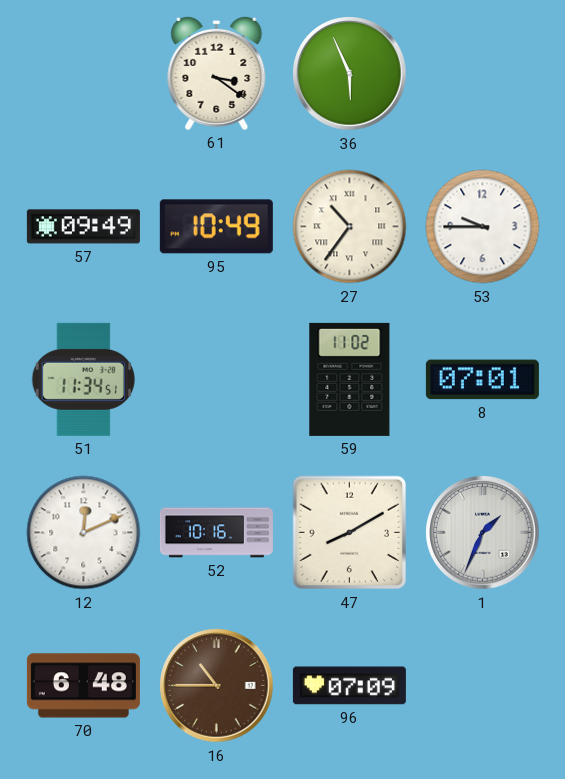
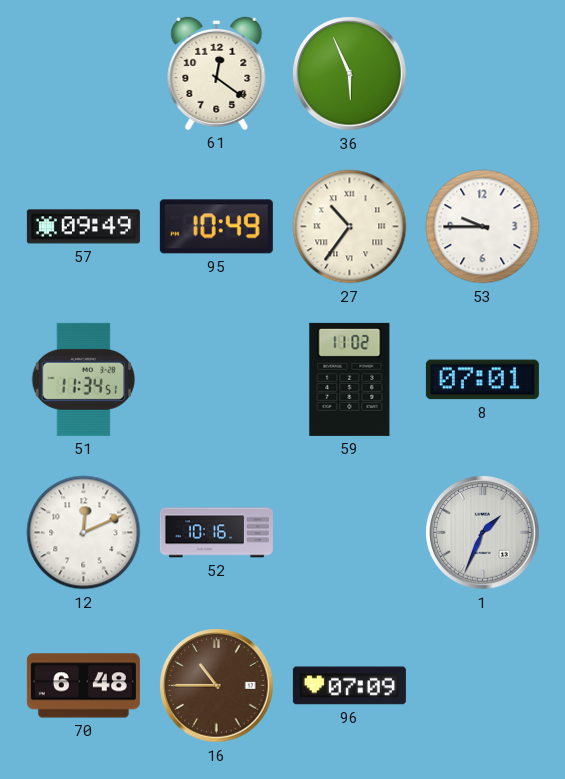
61: 3:21 -> 12:21
47: 8:10 -> none
